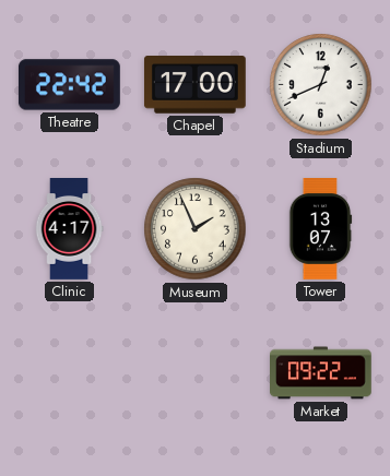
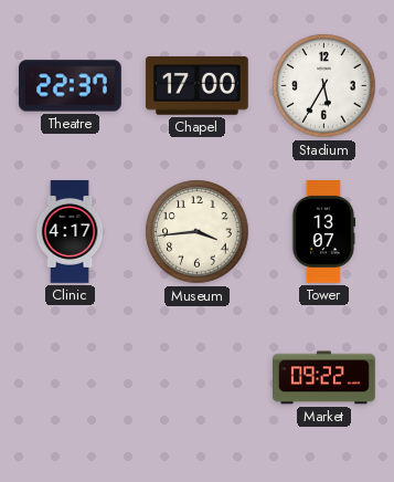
Theatre: 22:42 -> 22:37
Stadium: 12:41 -> 5:35
Museum: 1:56 -> 3:44
